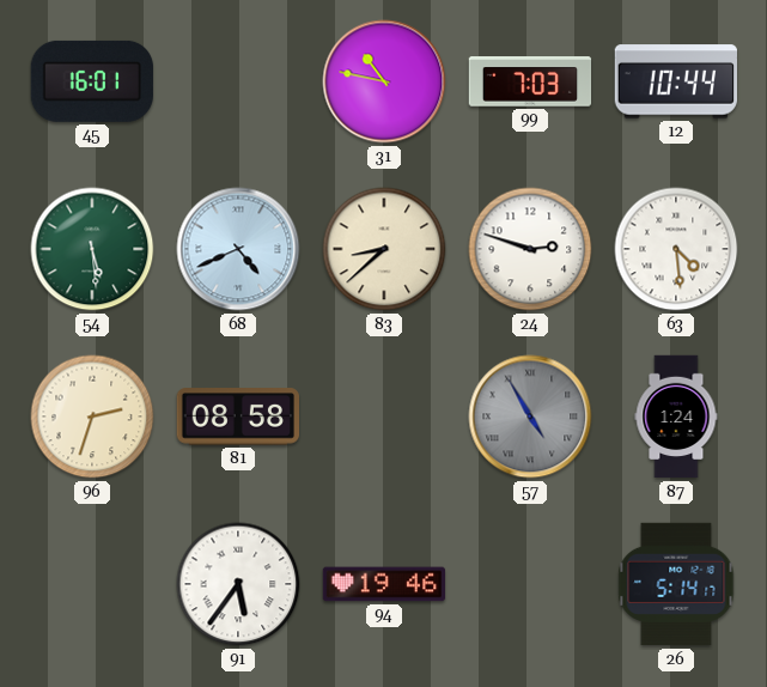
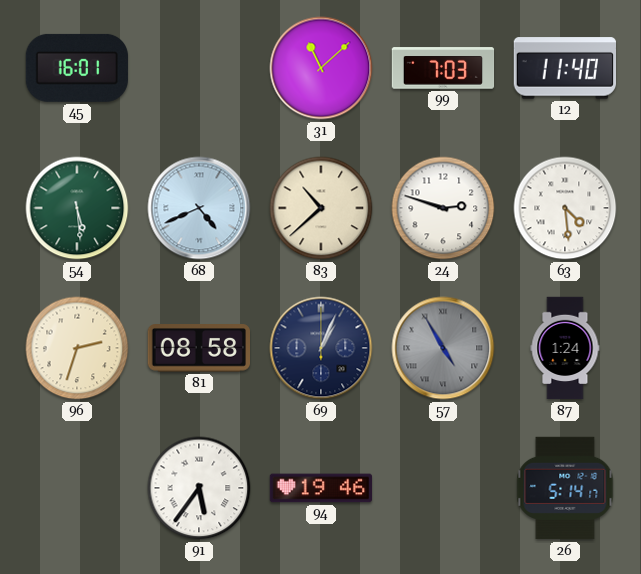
31: 10:47 -> 11:08
12: 10:44 -> 11:40
83: 8:38 -> 10:38
69: none -> 1:04
